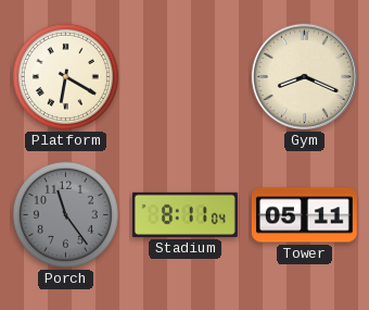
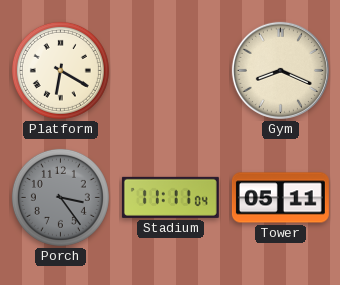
Porch: 11:24 -> 3:24
Stadium: 8:11 -> 11:11
